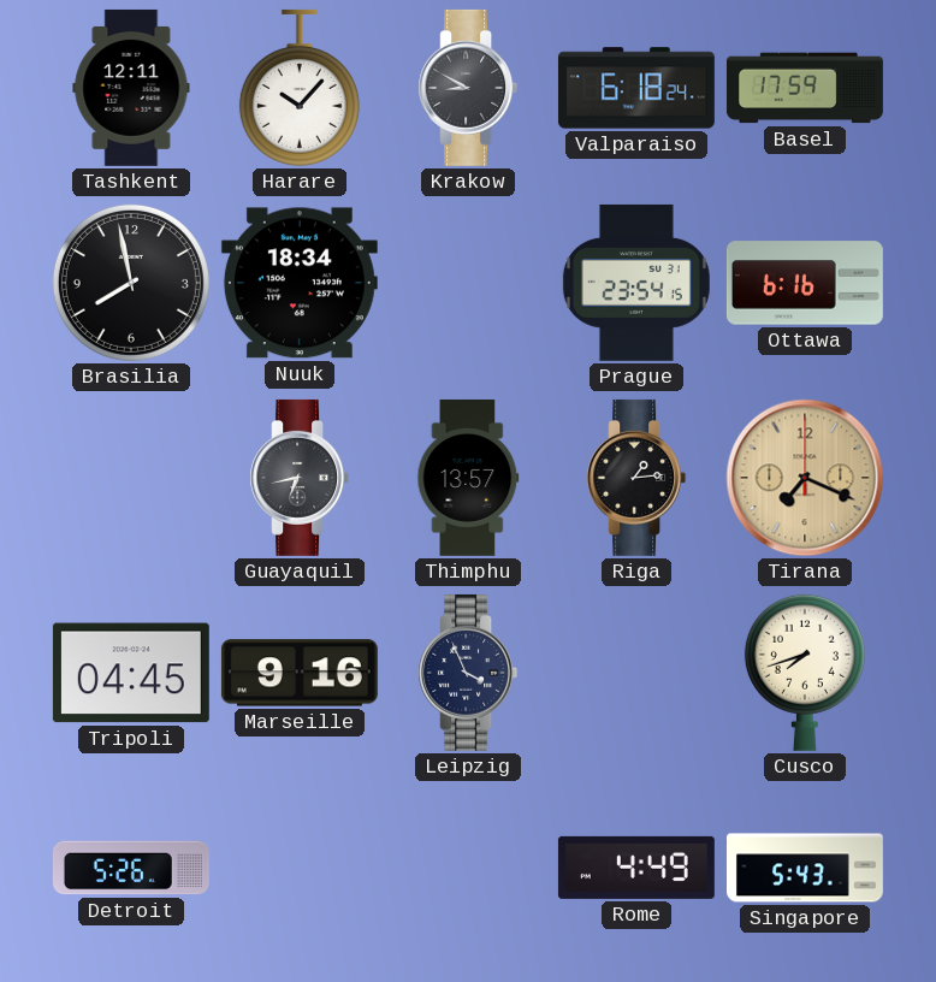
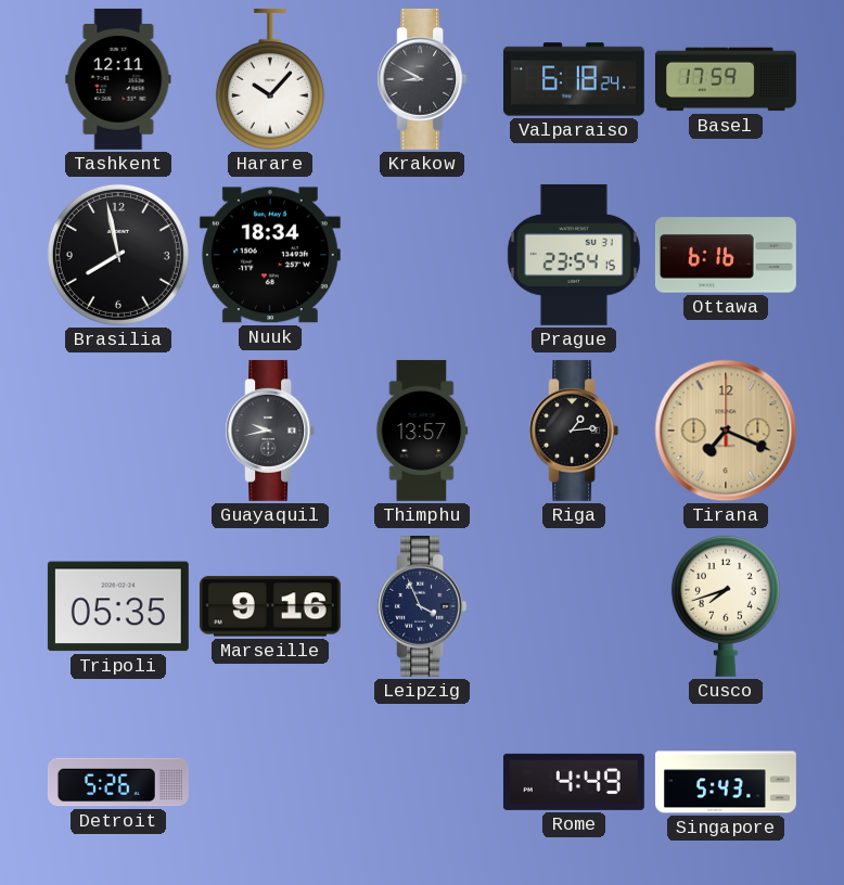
Guayaquil: 6:43 -> 9:43
Tripoli: 04:45 -> 05:35
